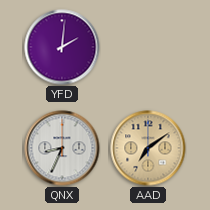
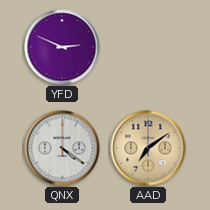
YFD: 2:01 -> 2:49
QNX: 8:34 -> 4:21
